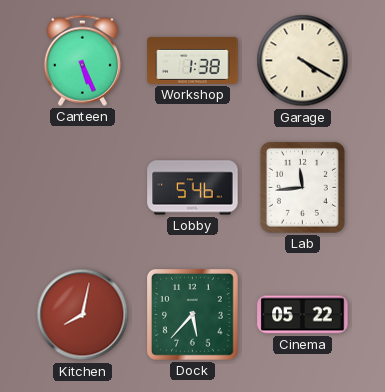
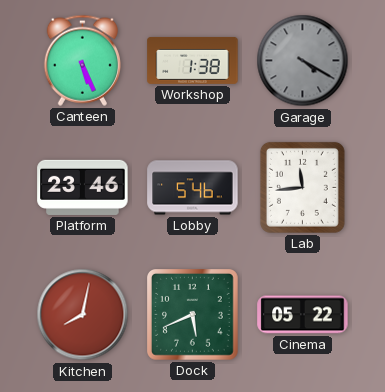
Garage dial: cream -> grey
Platform: none -> 23:46
Dock: 5:37 -> 5:41
